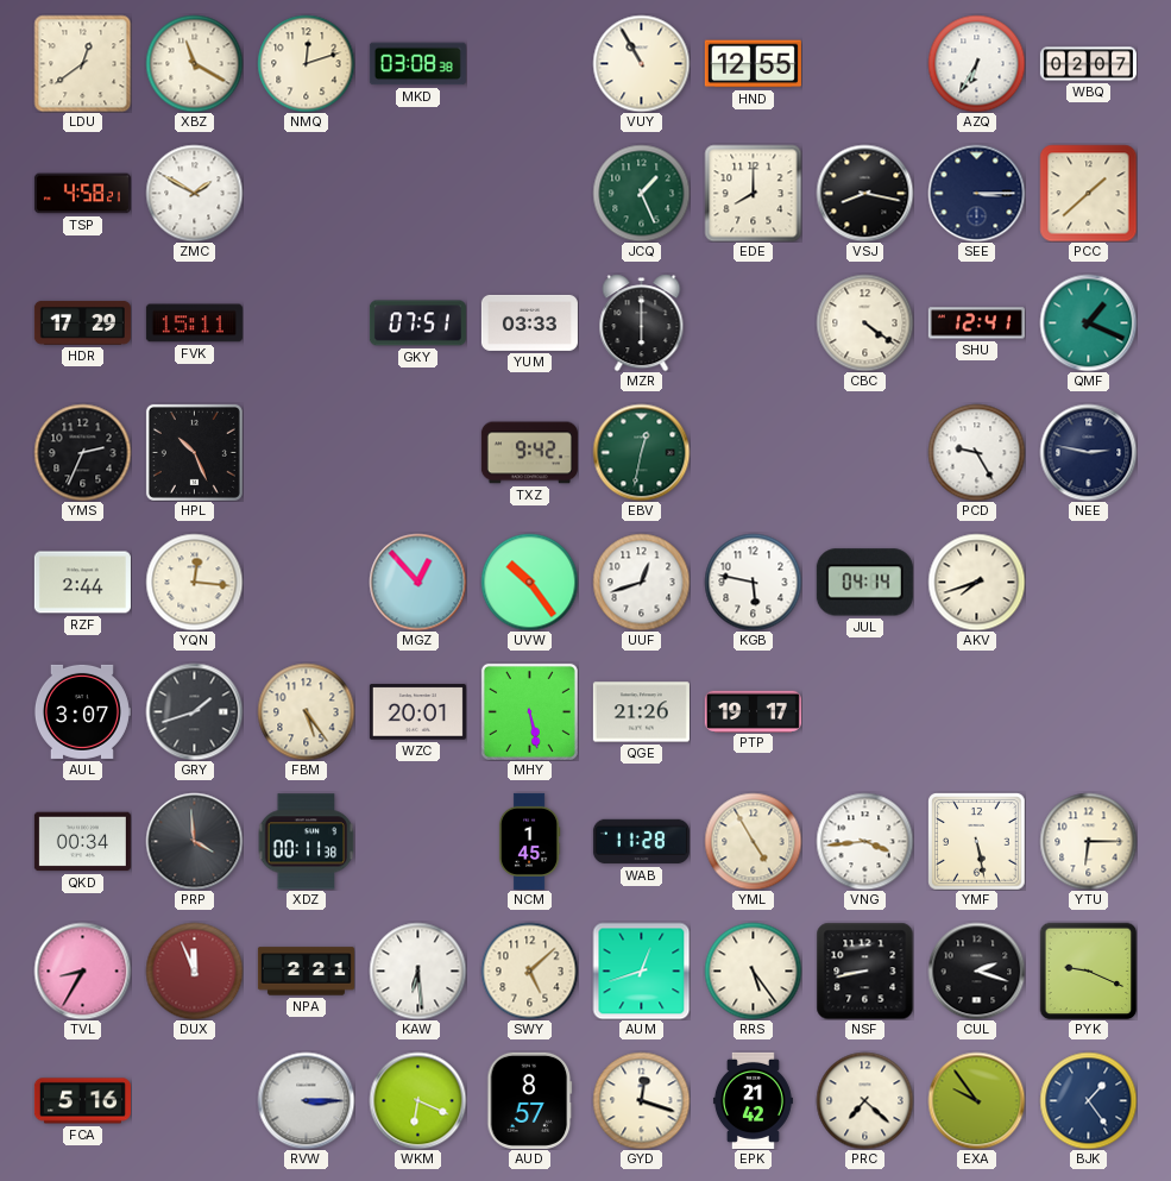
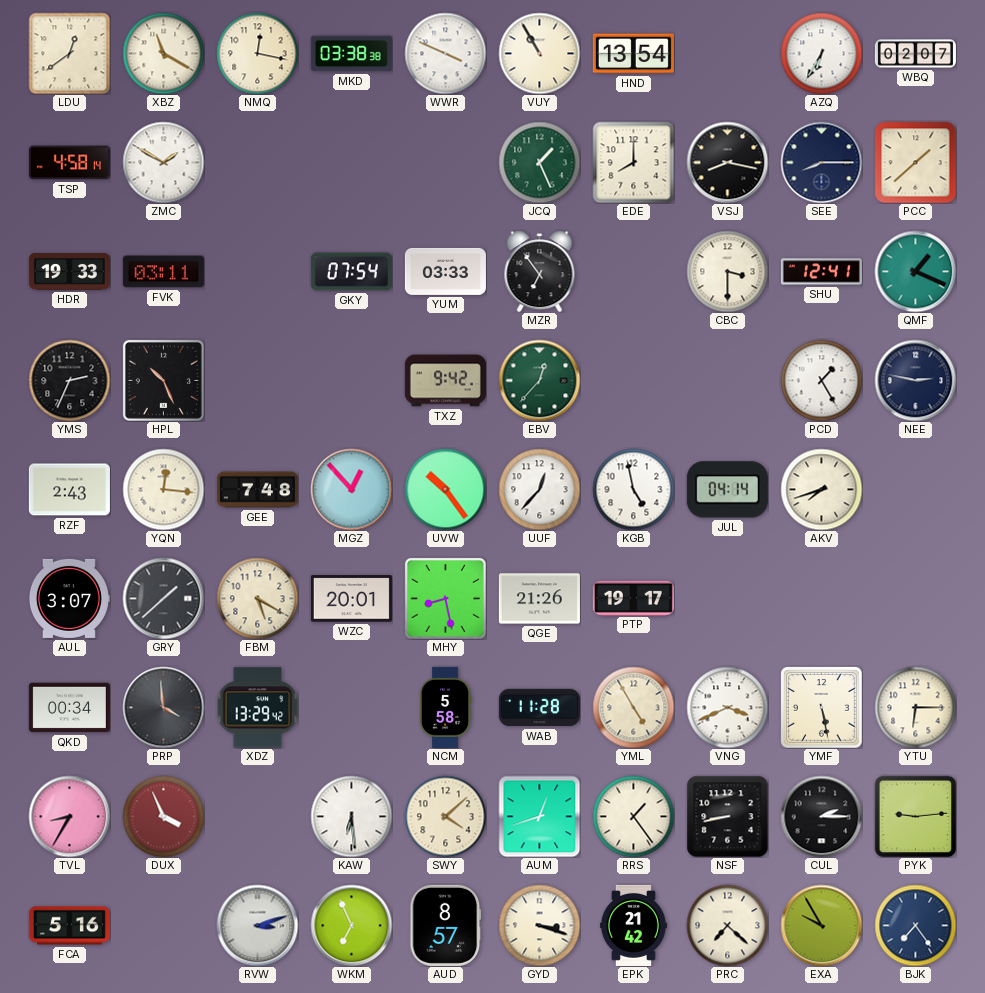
NMQ: 12:12 -> 12:17
MKD: 03:08 -> 03:38
WWR: none -> 3:49
HND: 12:55 -> 13:54
TSP: 4:58:21 -> 4:58:14
SEE: 3:15 -> 8:15
HDR: 17:29 -> 19:33
FVK: 15:11 -> 03:11
GKY: 07:51 -> 07:54
MZR: 6:00 -> 6:54
CBC: 4:21 -> 3:30
EBV: 12:32 -> 12:37
PCD: 9:25 -> 1:25
RZF: 2:44 -> 2:43
GEE: none -> 7:48
UUF: 12:42 -> 12:37
KGB: 5:47 -> 4:58
GRY: 1:42 -> 1:38
FBM: 5:24 -> 5:20
MHY: 5:28 -> 8:28
XDZ: 00:11 -> 13:29
NCM: 1:45 -> 5:58
VNG: 3:44 -> 3:41
DUX: 11:56 -> 3:56
NPA: 2:21 -> none
SWY: 5:08 -> 4:08
RRS: 5:24 -> 1:24
CUL: 2:18 -> 2:15
PYK: 9:19 -> 9:14
RVW: 3:15 -> 3:12
WKM: 6:19 -> 6:56
GYD: 12:18 -> 3:18
EXA: 9:54 -> 9:55
BJK: 1:24 -> 7:24
